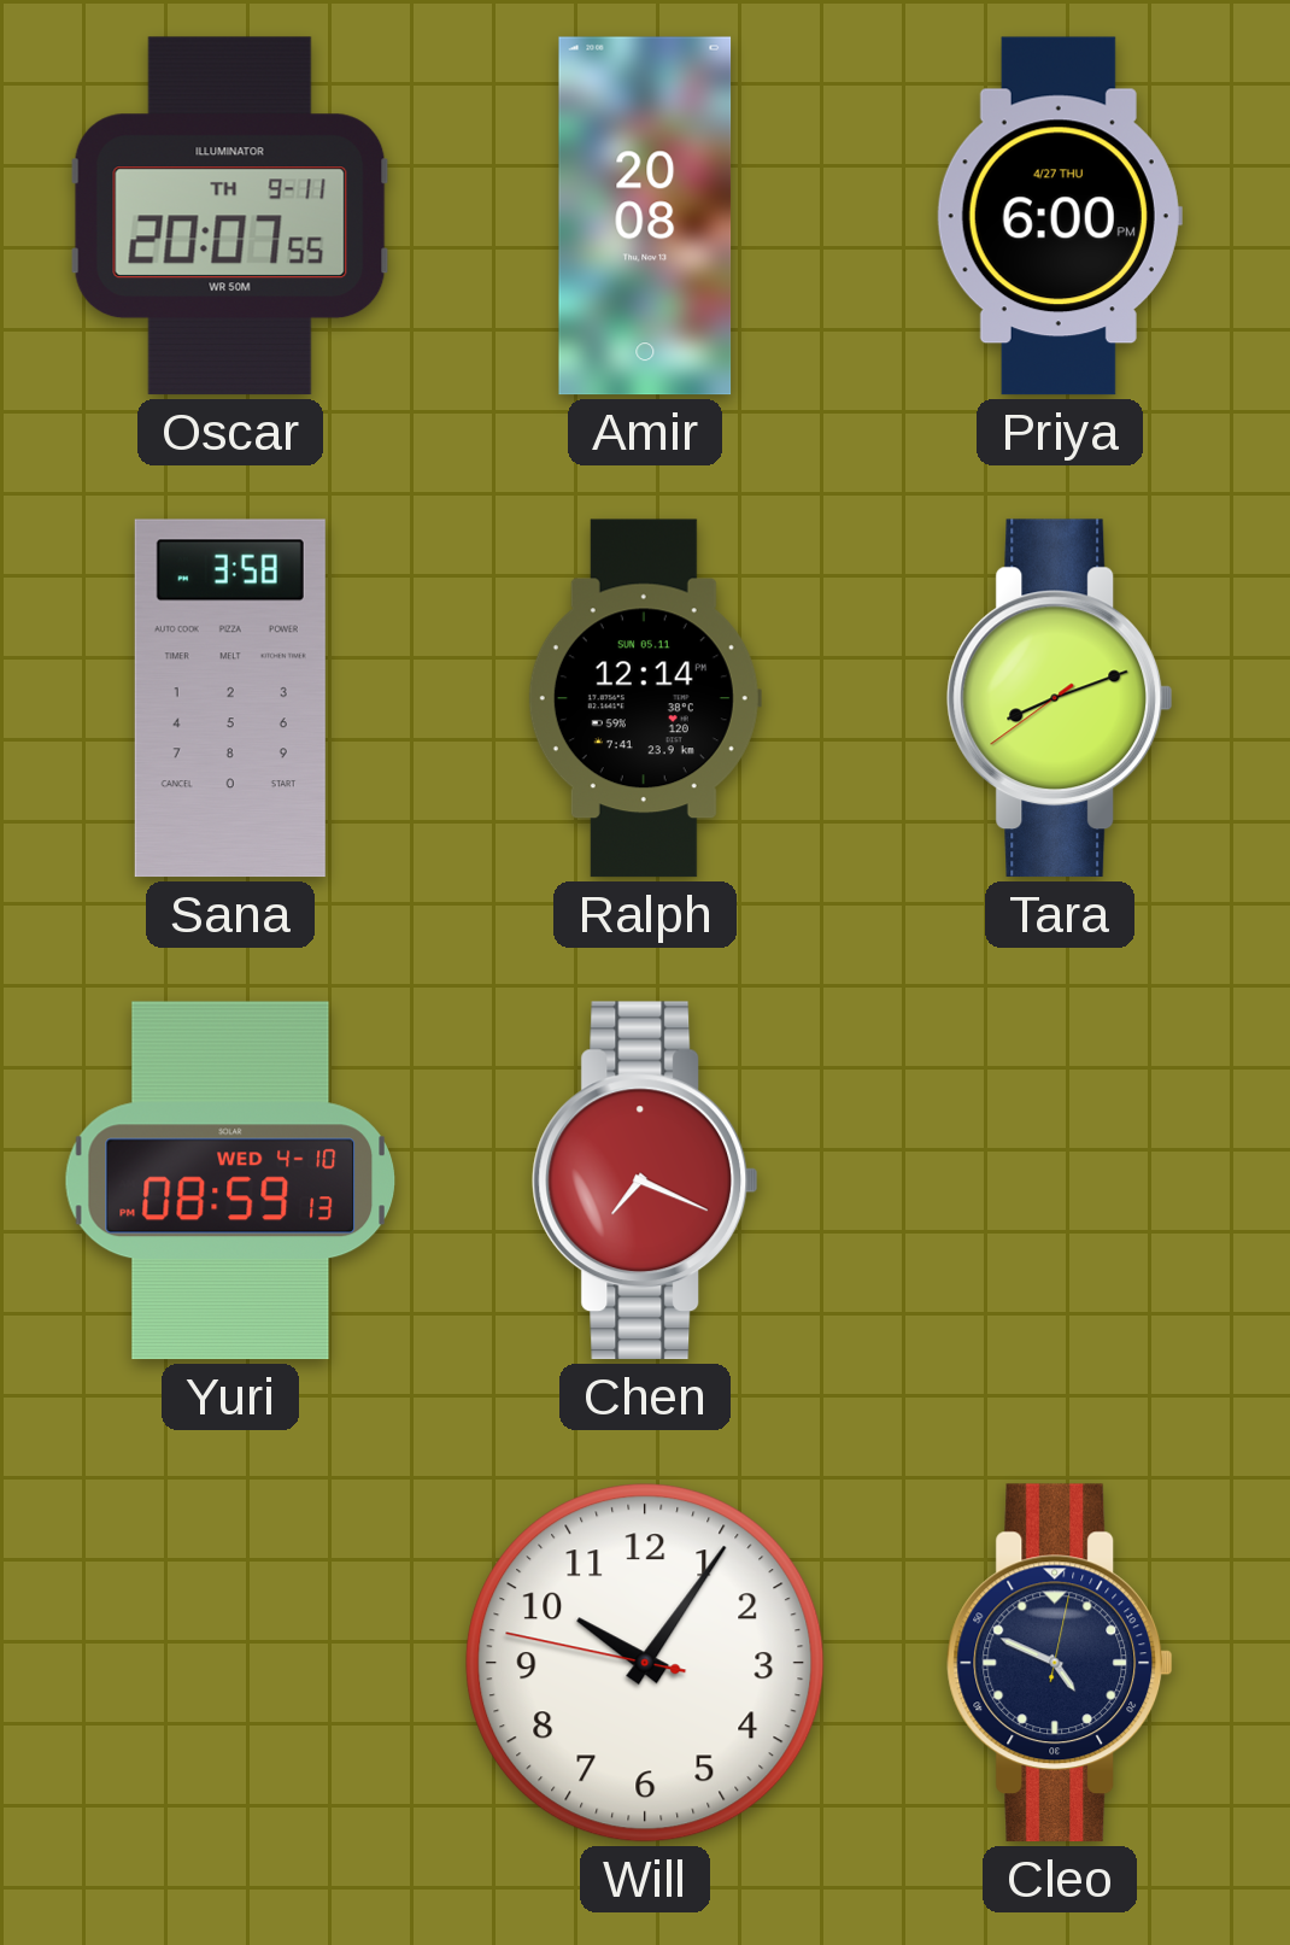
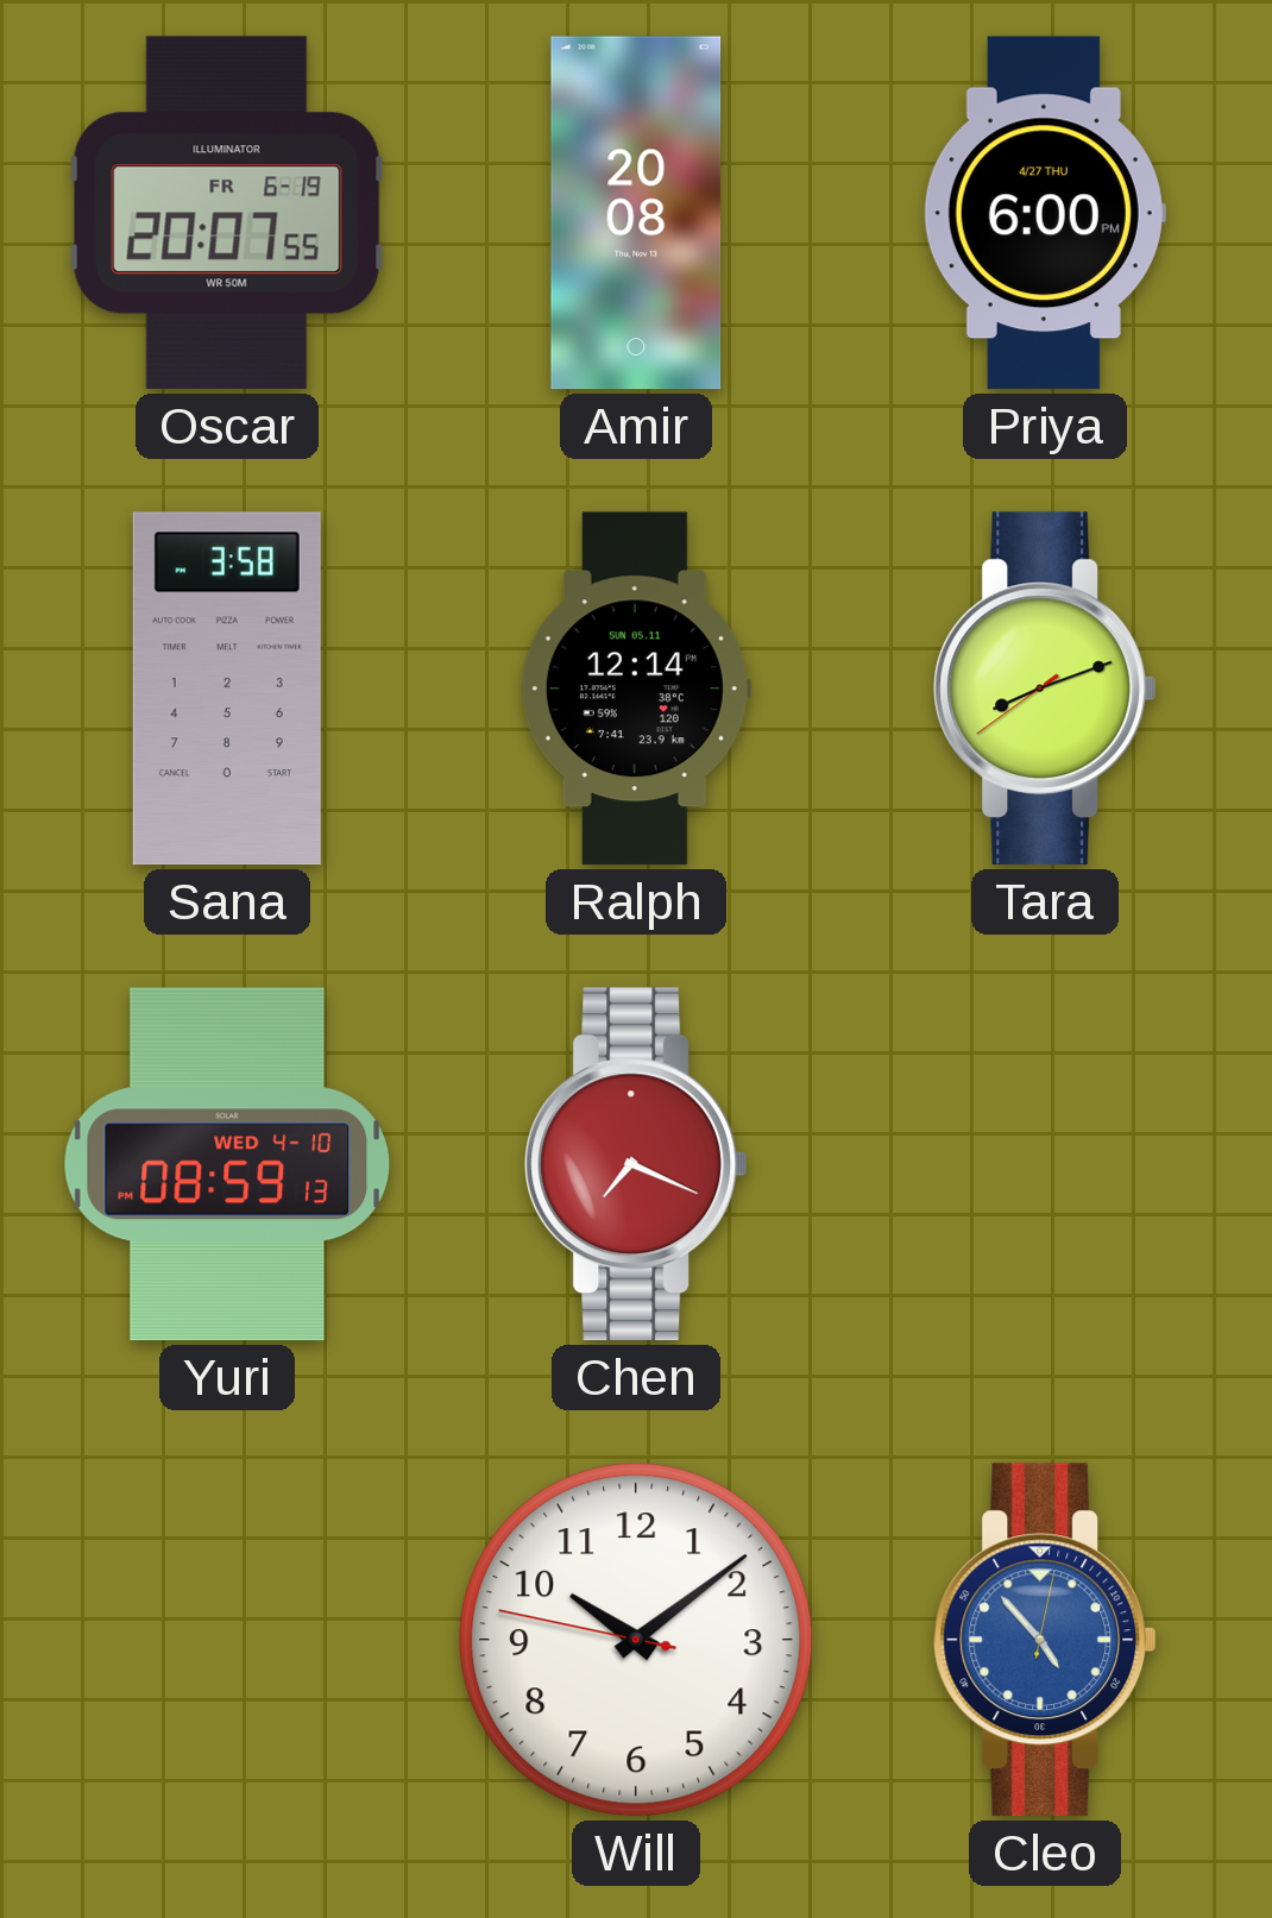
Oscar date: TH 9-11 -> FR 6-19
Will: 10:05 -> 10:08
Cleo: 4:49 -> 4:53
Cleo dial: navy -> blue
